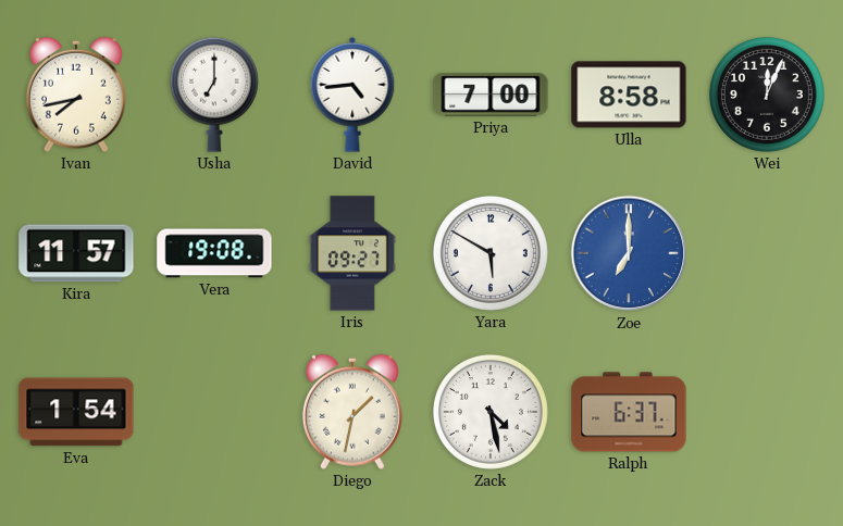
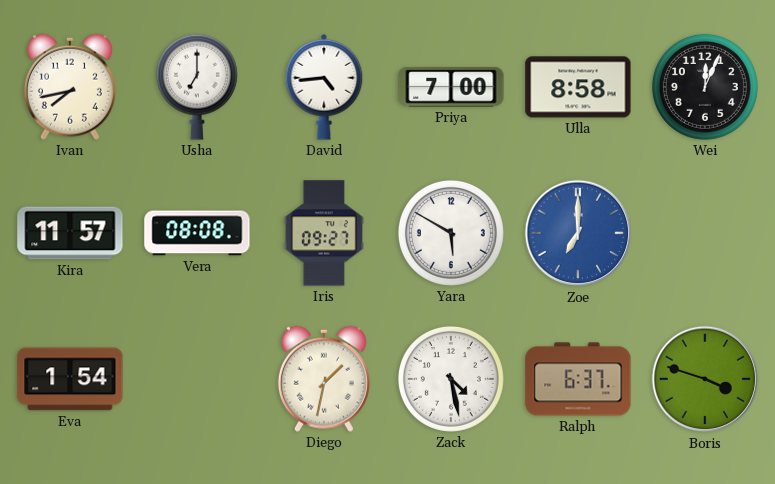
Vera: 19:08 -> 08:08
Boris: none -> 3:48
